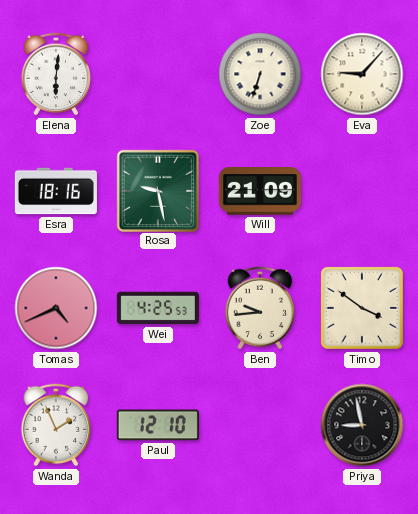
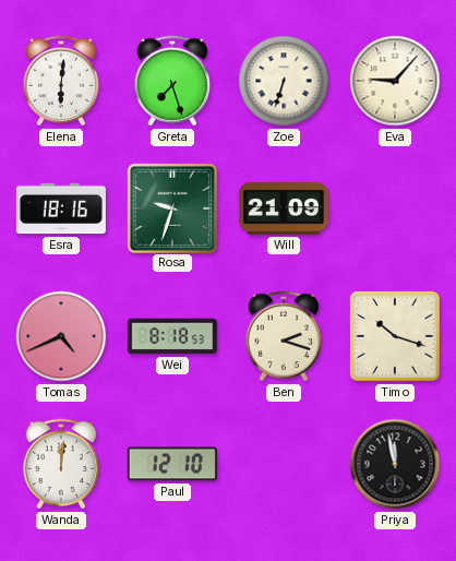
Greta: none -> 7:27
Rosa: 9:28 -> 9:33
Wei: 4:25 -> 8:18
Ben: 9:44 -> 2:18
Timo: 3:51 -> 10:18
Wanda: 1:56 -> 12:01
Priya: 8:58 -> 11:58
